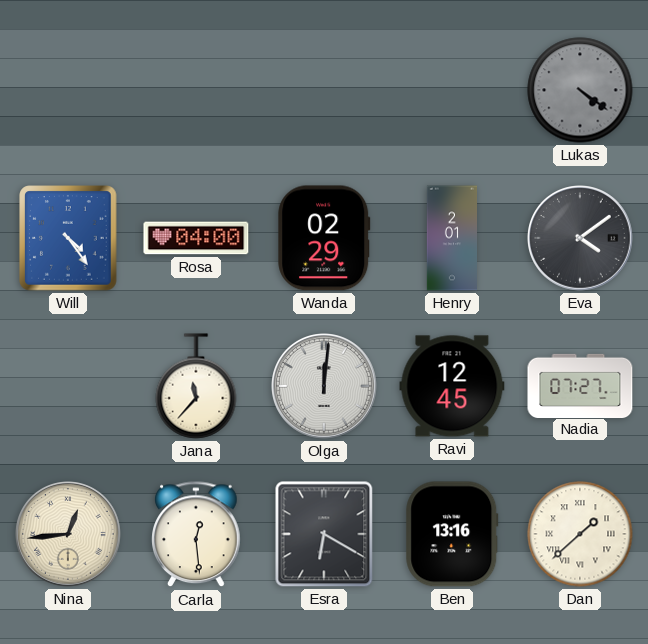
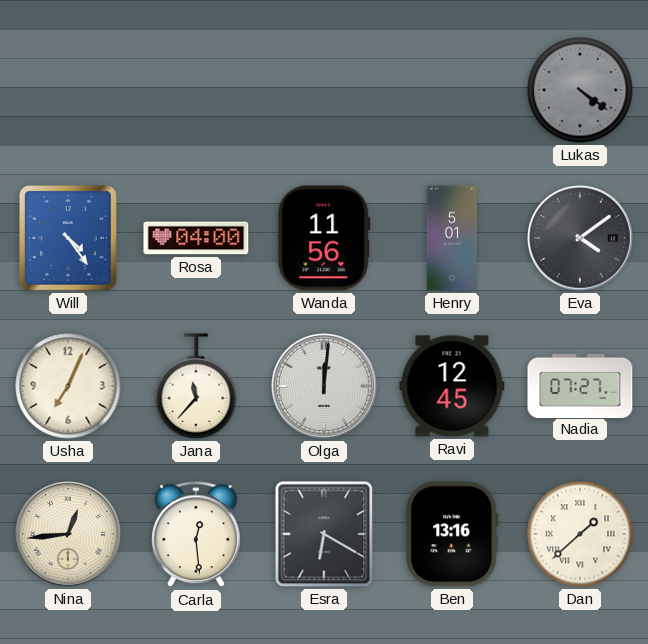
Wanda: 02:29 -> 11:56
Henry: 2:01 -> 5:01
Usha: none -> 7:04
